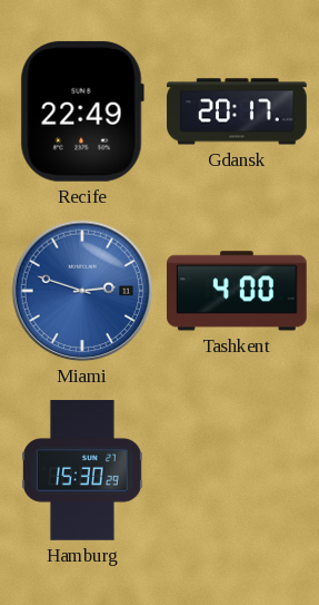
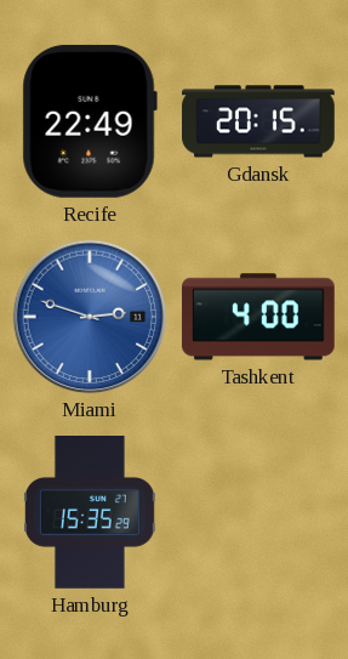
Gdansk: 20:17 -> 20:15
Hamburg: 15:30 -> 15:35
